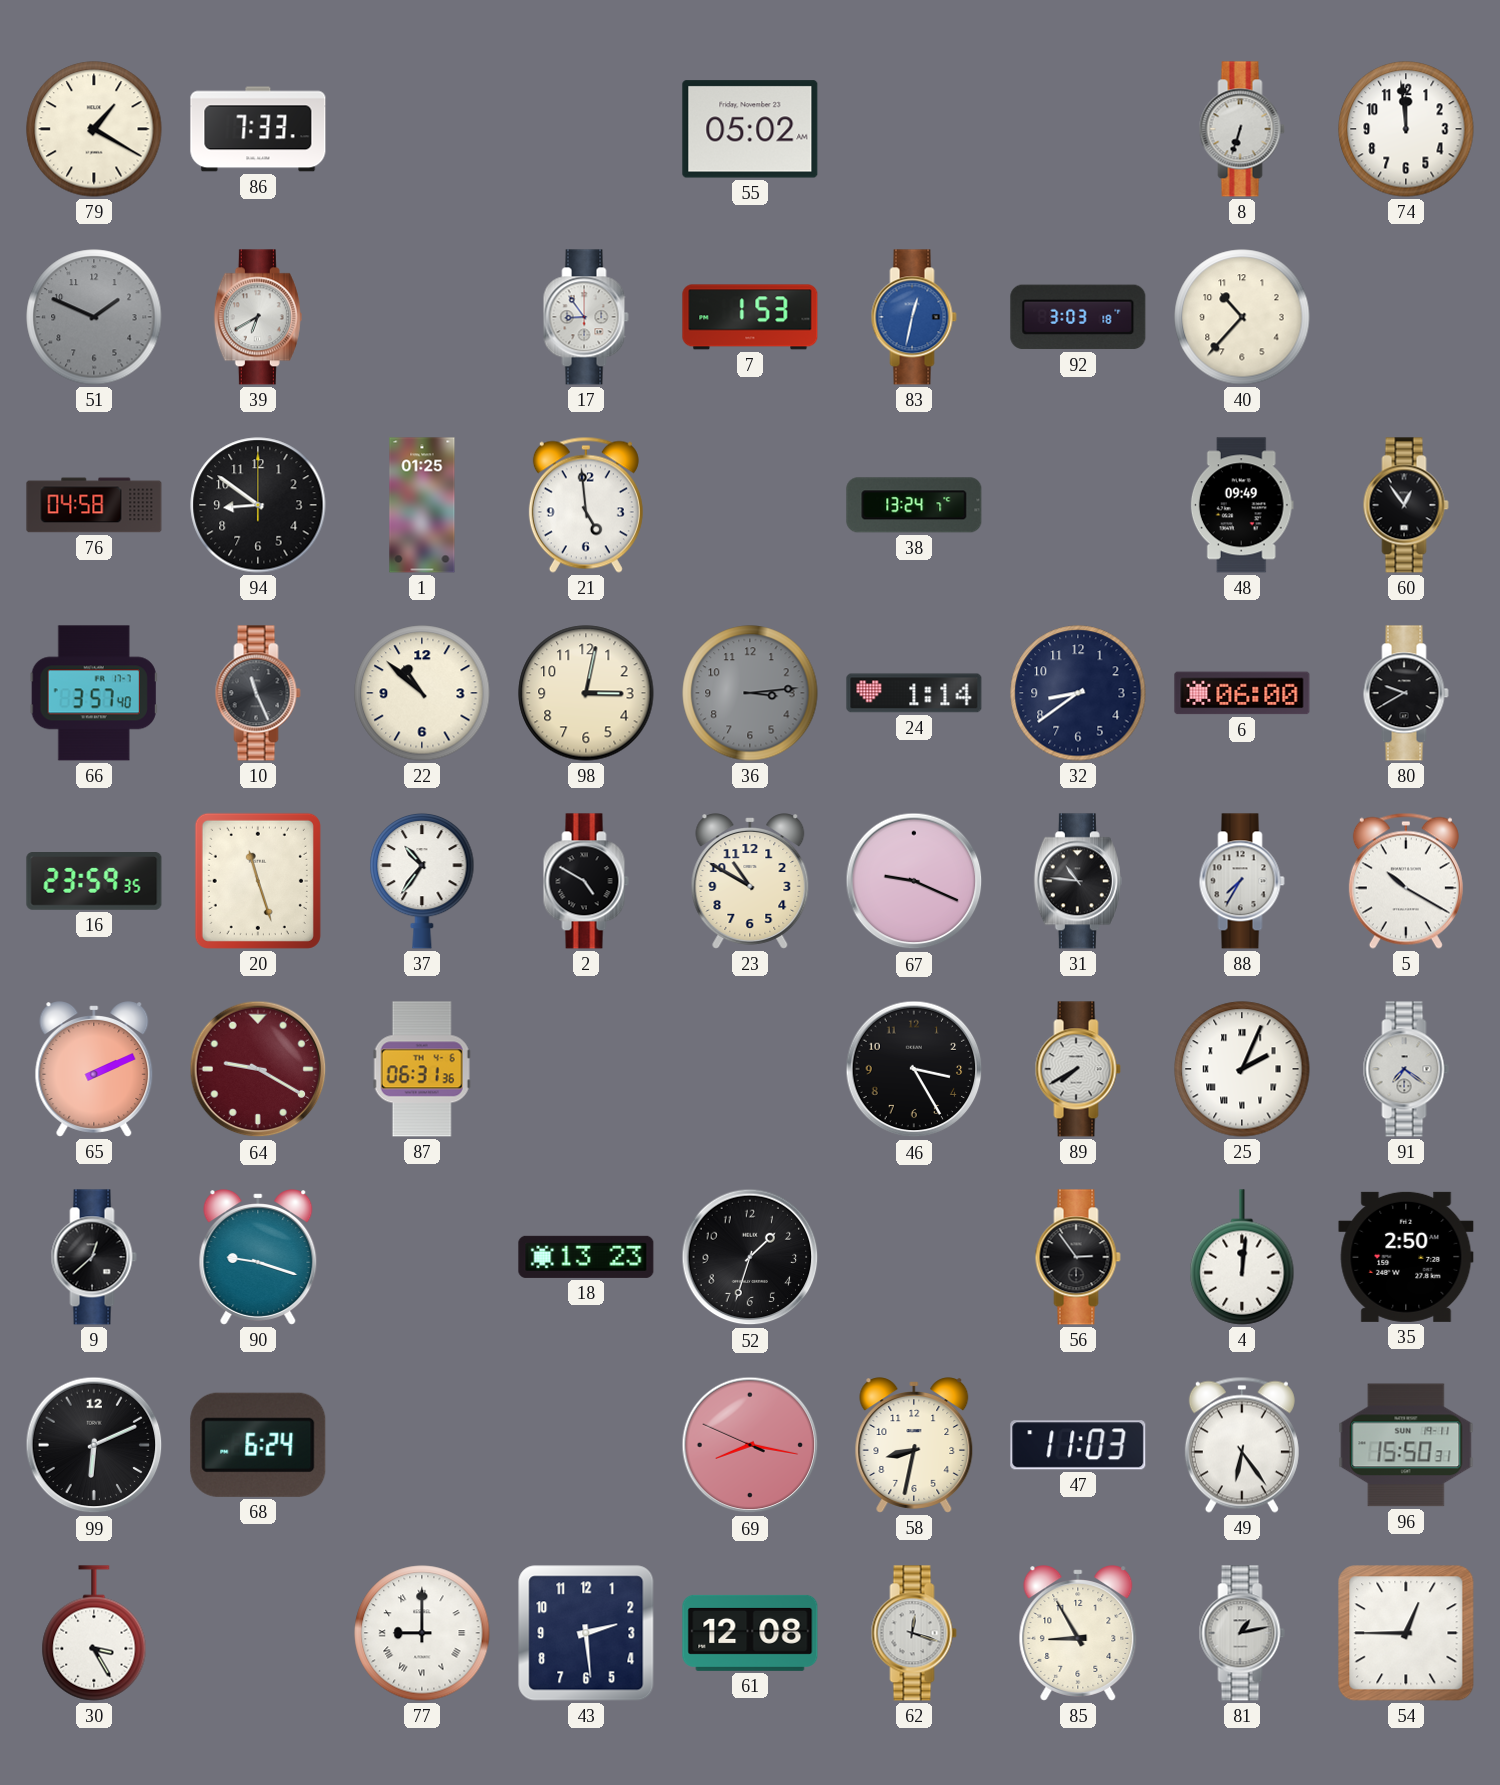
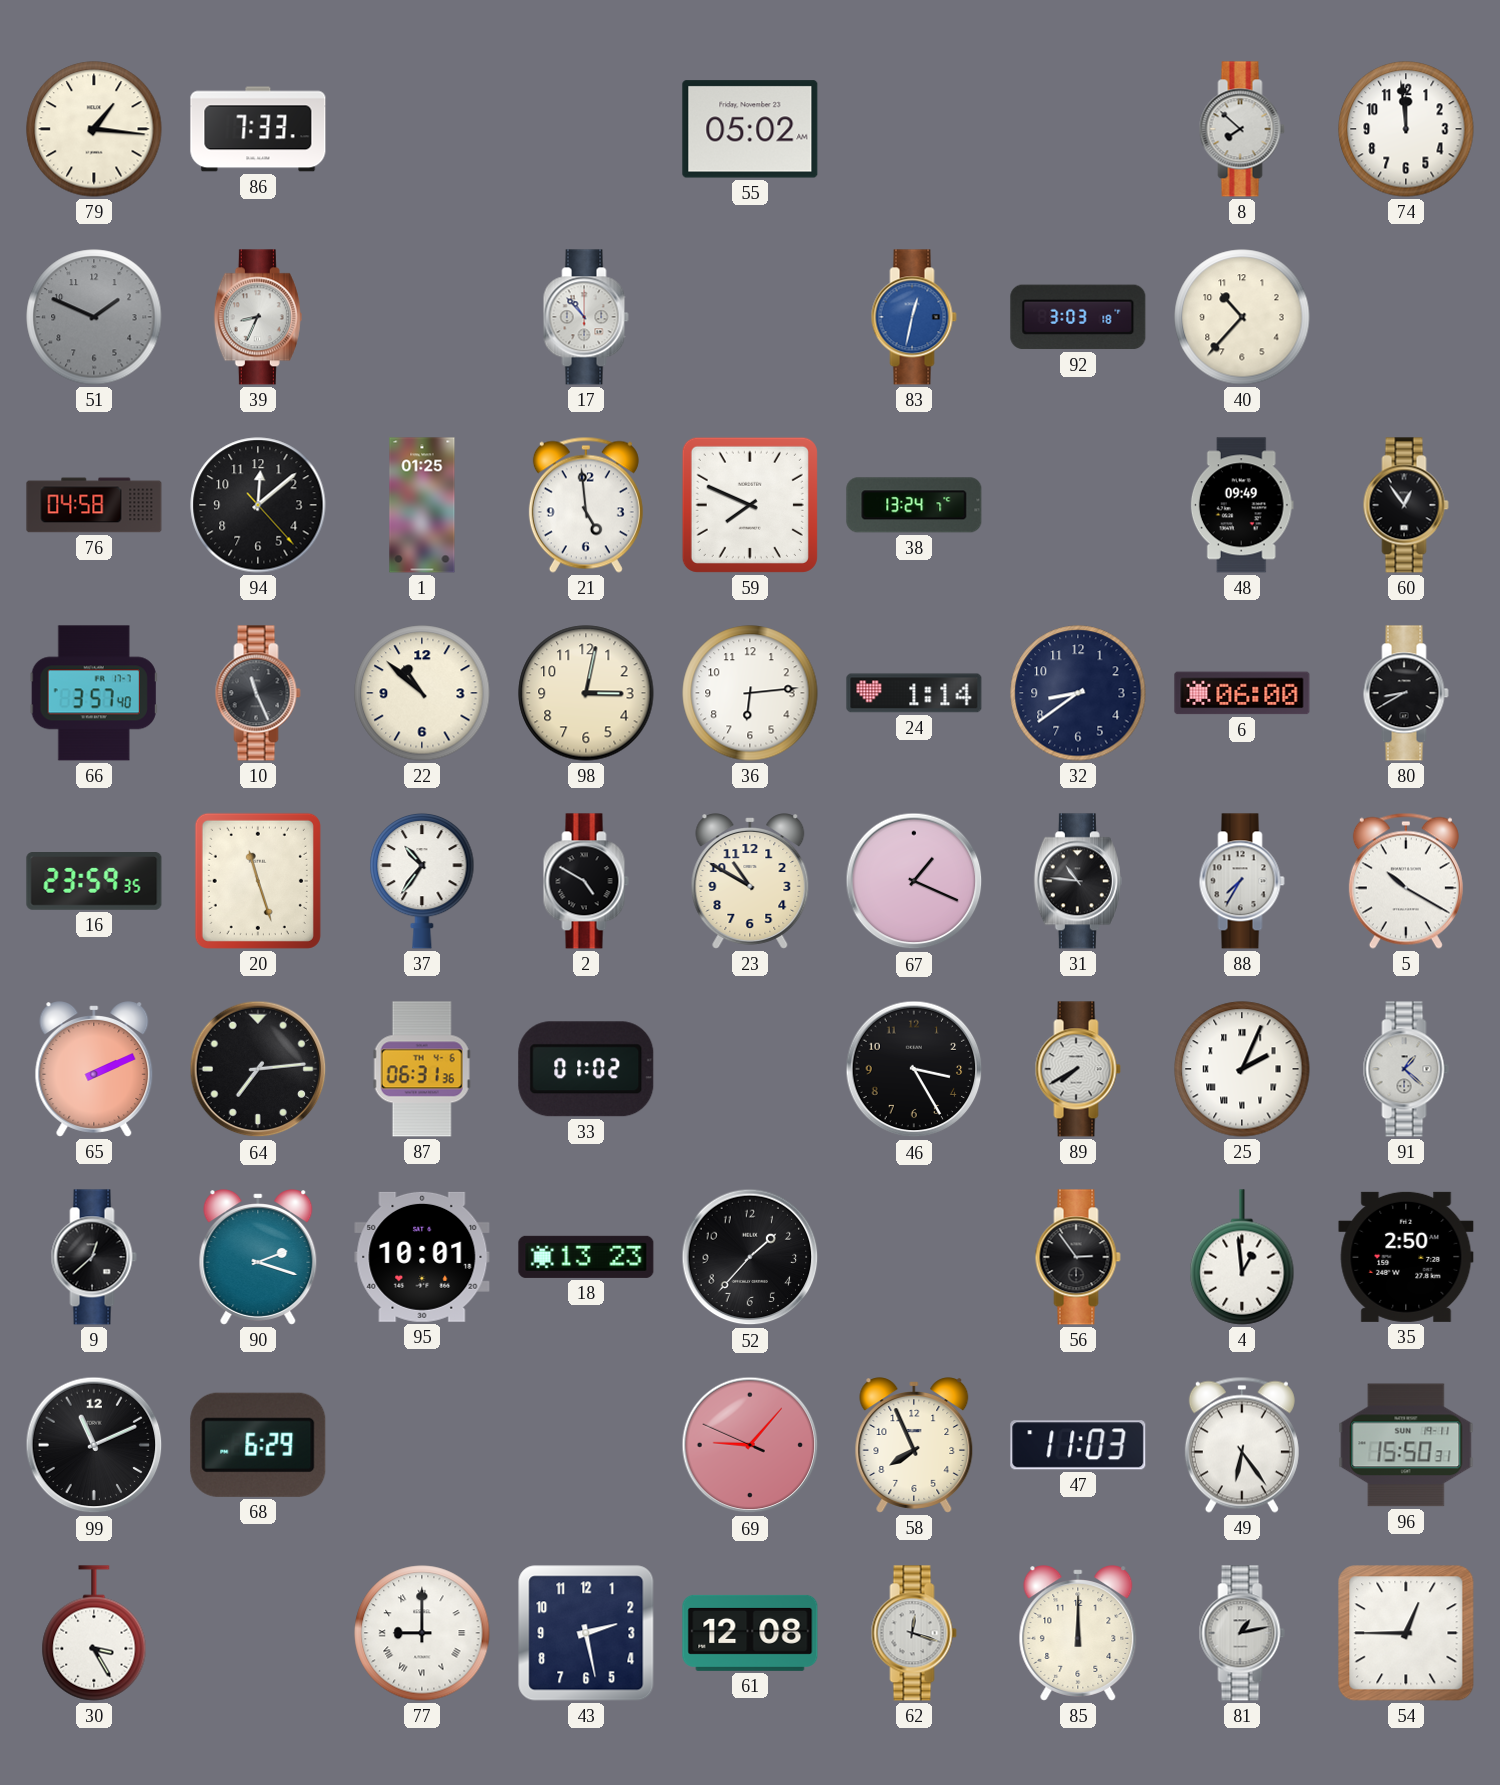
79: 1:20 -> 1:16
8: 6:33 -> 7:52
39: 6:40 -> 8:34
17: 8:54 -> 10:53
7: 1:53 -> none
94: 8:51 -> 12:08
59: none -> 7:49
36: 3:14 -> 6:14
36 dial: grey -> white
80: 9:40 -> 8:40
67: 9:19 -> 1:19
64: 9:20 -> 7:14
64 dial: burgundy -> black
33: none -> 01:02
91: 7:21 -> 1:22
90: 9:18 -> 2:18
95: none -> 10:01
52: 1:33 -> 1:37
4: 12:01 -> 12:59
99: 6:11 -> 11:11
68: 6:24 -> 6:29
69: 8:16 -> 9:06
58: 8:32 -> 7:56
43: 2:29 -> 2:28
85: 8:55 -> 12:00
